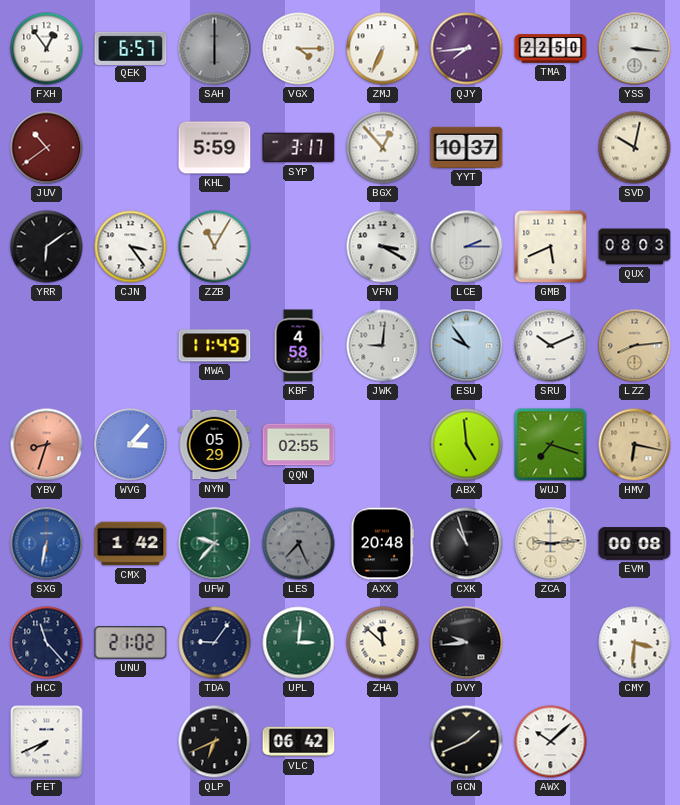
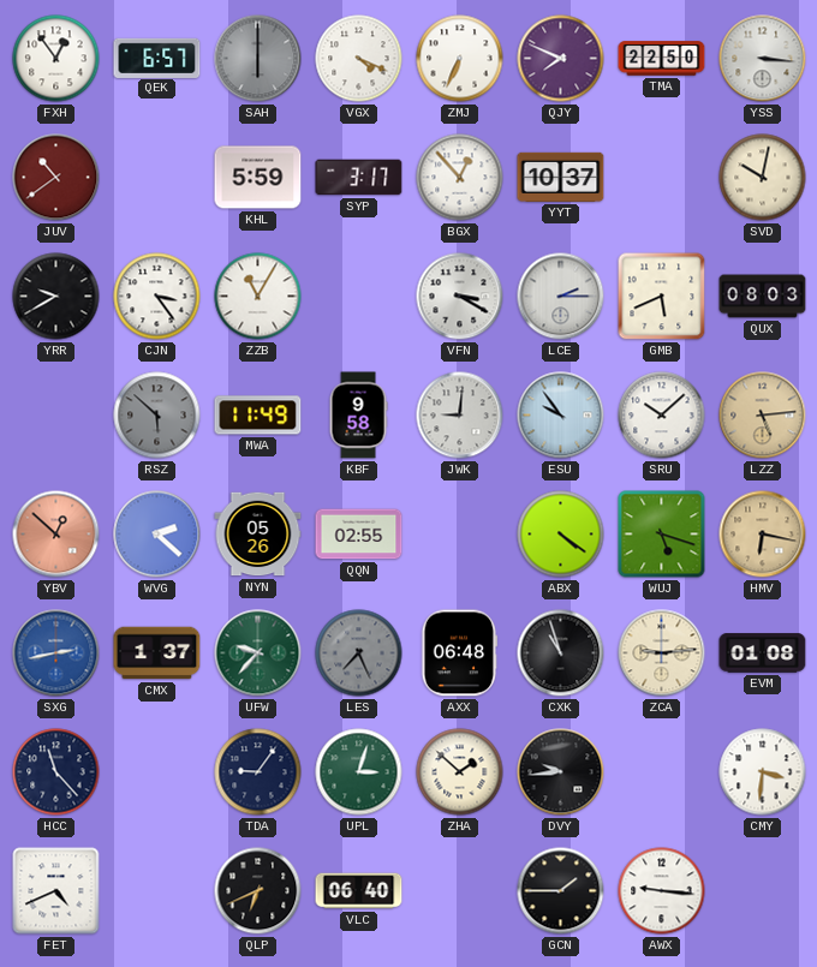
VGX: 4:15 -> 4:19
QJY: 7:44 -> 7:49
YRR: 6:09 -> 9:40
RSZ: none -> 5:52
KBF: 4:58 -> 9:58
SRU: 10:11 -> 10:08
LZZ: 8:14 -> 5:14
YBV: 8:33 -> 12:52
WVG: 3:07 -> 2:22
NYN: 05:29 -> 05:26
ABX: 4:59 -> 4:21
WUJ: 7:18 -> 5:18
SXG: 6:32 -> 2:43
CMX: 1:42 -> 1:37
AXX: 20:48 -> 06:48
EVM: 00:08 -> 01:08
UNU: 21:02 -> none
UPL: 3:01 -> 3:03
ZHA: 11:52 -> 1:52
FET: 7:41 -> 4:41
VLC: 06:42 -> 06:40
GCN: 1:41 -> 1:45
AWX: 10:08 -> 9:16
